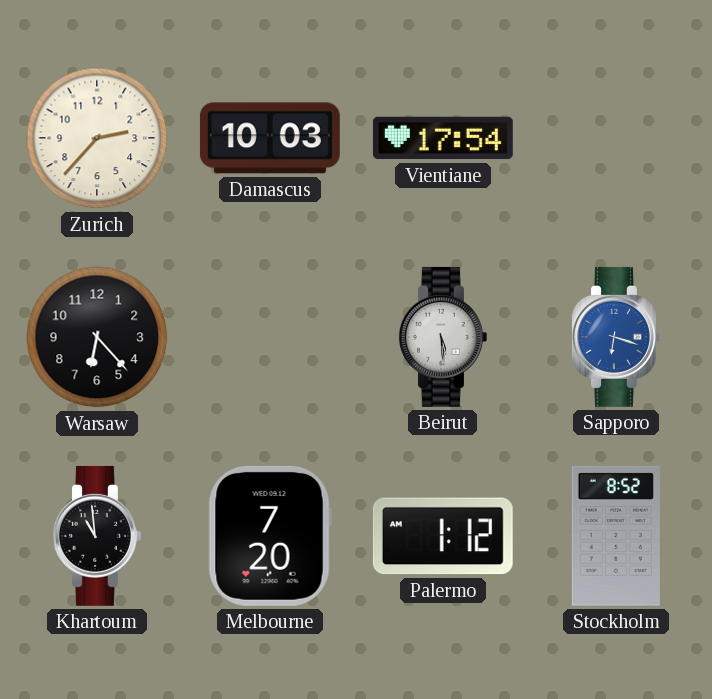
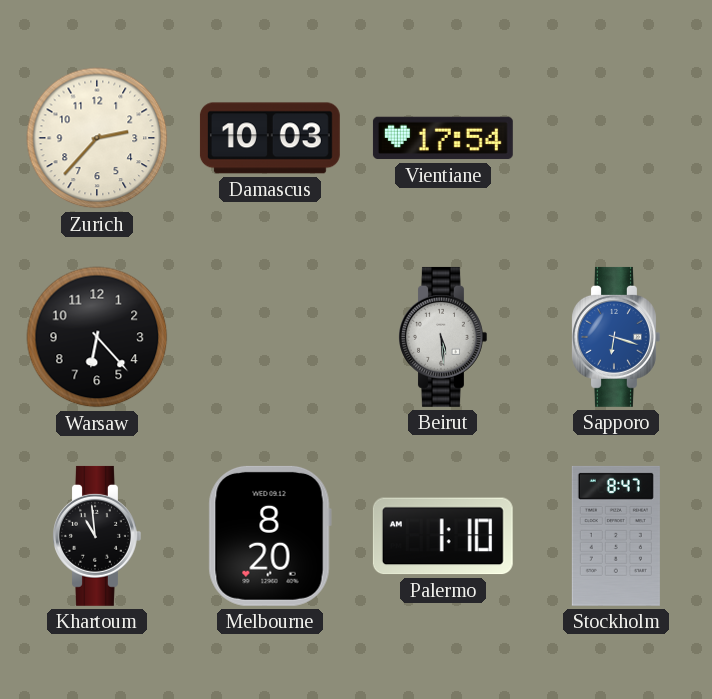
Melbourne: 7:20 -> 8:20
Palermo: 1:12 -> 1:10
Stockholm: 8:52 -> 8:47
